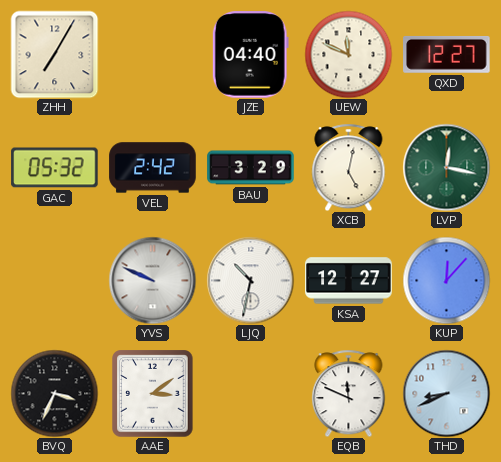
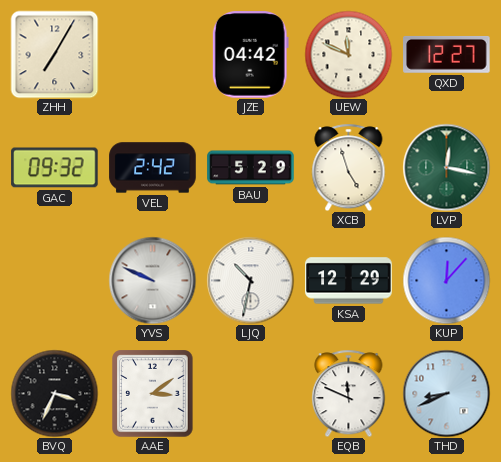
JZE: 04:40 -> 04:42
GAC: 05:32 -> 09:32
BAU: 3:29 -> 5:29
XCB: 5:02 -> 4:57
KSA: 12:27 -> 12:29
